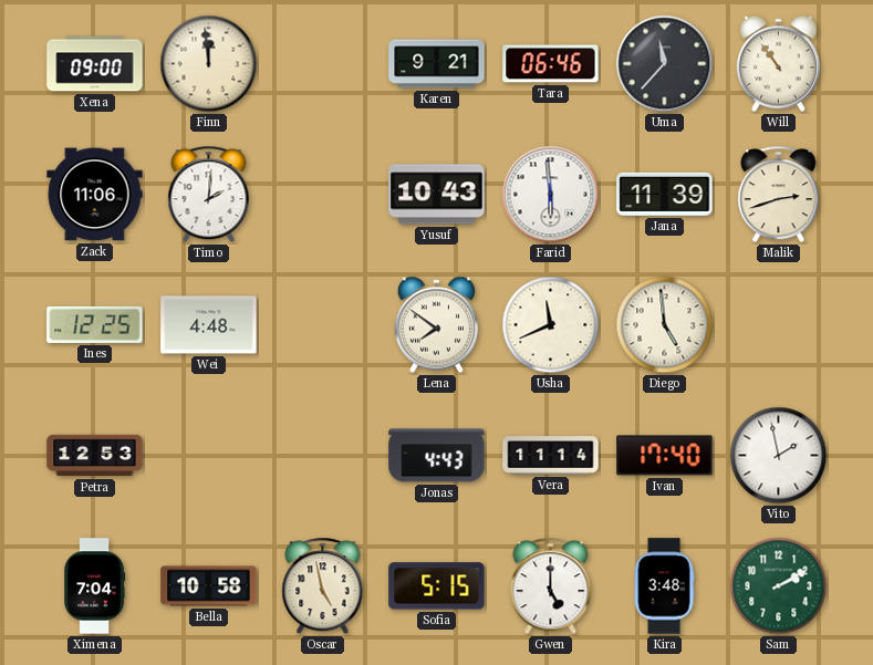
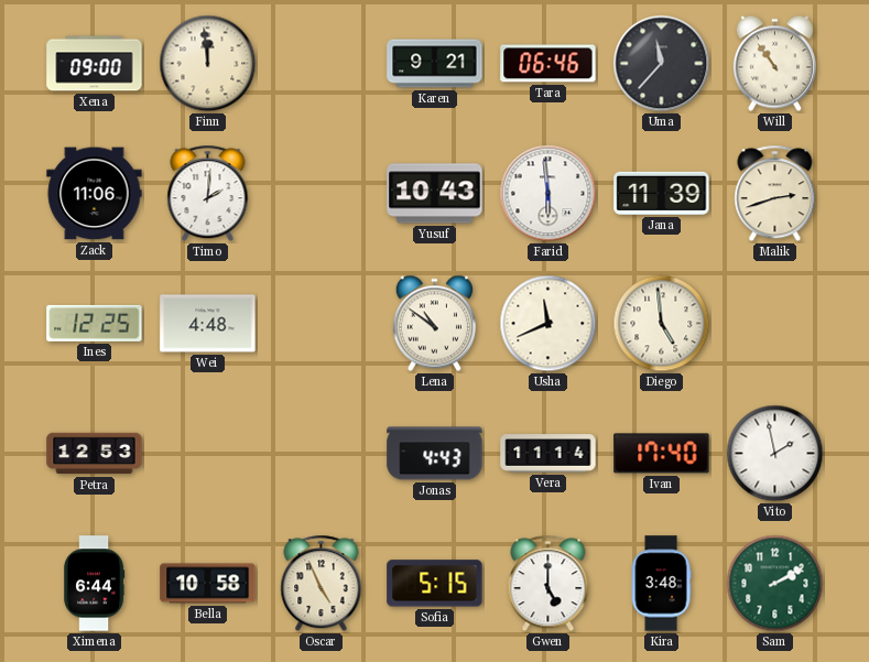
Lena: 7:51 -> 10:51
Ximena: 7:04 -> 6:44
Oscar: 4:58 -> 4:56
